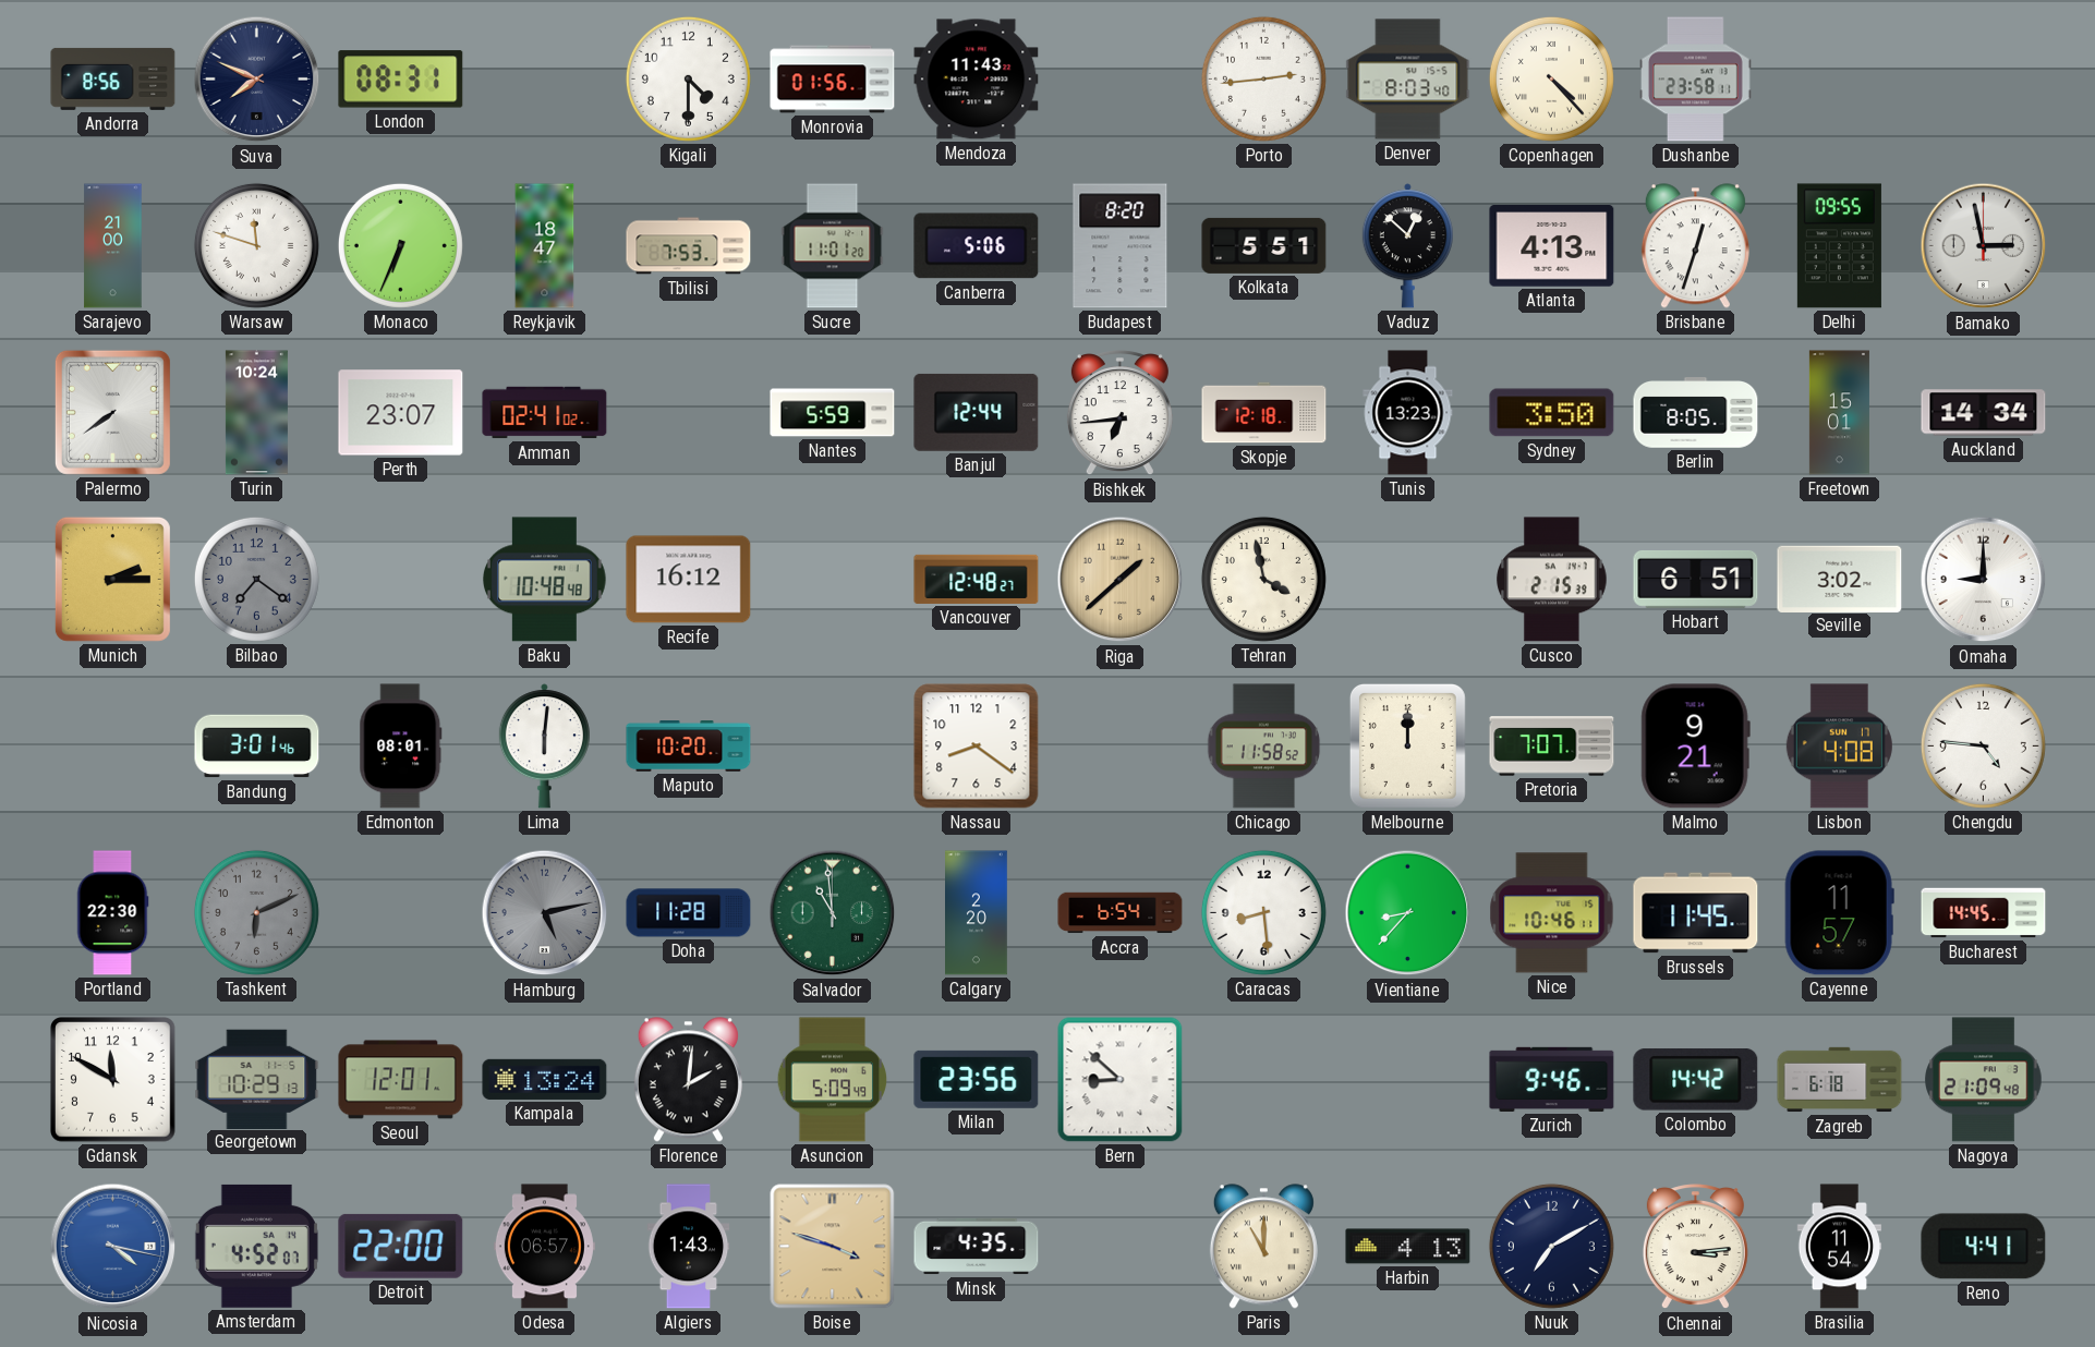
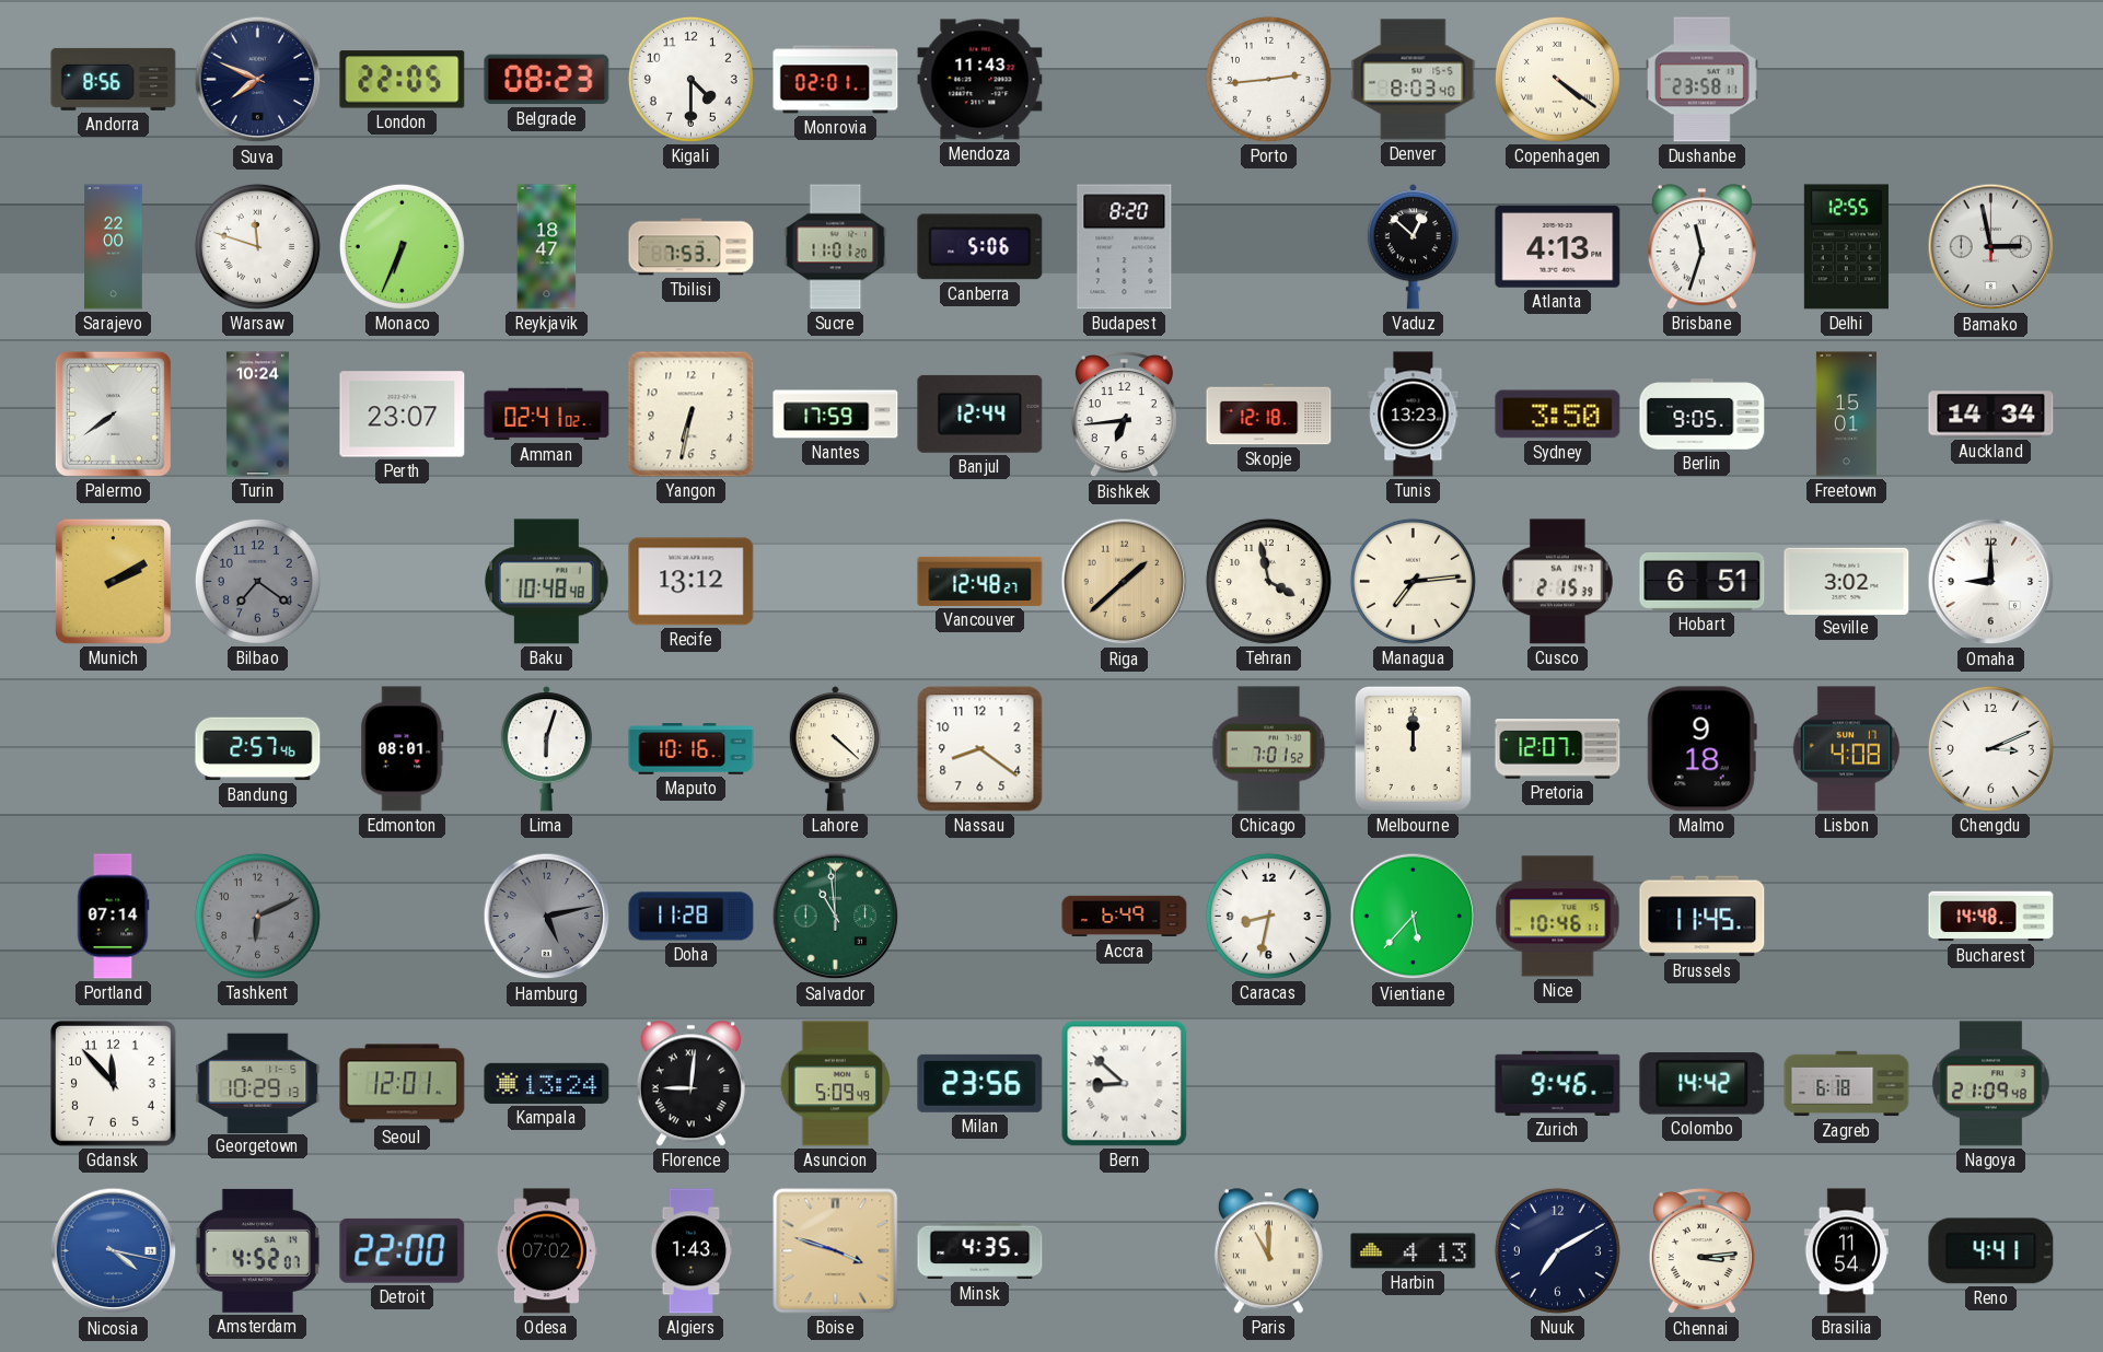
London: 08:31 -> 22:05
Belgrade: none -> 08:23
Monrovia: 01:56 -> 02:01
Copenhagen: 4:23 -> 4:21
Sarajevo: 21:00 -> 22:00
Kolkata: 5:51 -> none
Brisbane: 12:33 -> 11:33
Delhi: 09:55 -> 12:55
Yangon: none -> 6:32
Nantes: 5:59 -> 17:59
Berlin: 8:05 -> 9:05
Munich: 2:15 -> 2:10
Recife: 16:12 -> 13:12
Managua: none -> 7:14
Bandung: 3:01 -> 2:57
Lima: 6:01 -> 6:03
Maputo: 10:20 -> 10:16
Lahore: none -> 4:22
Chicago: 11:58 -> 7:01
Pretoria: 7:07 -> 12:07
Malmo: 9:21 -> 9:18
Chengdu: 4:46 -> 3:11
Portland: 22:30 -> 07:14
Calgary: 2:20 -> none
Accra: 6:54 -> 6:49
Caracas: 8:29 -> 8:32
Vientiane: 8:37 -> 5:37
Cayenne: 11:57 -> none
Bucharest: 14:45 -> 14:48
Gdansk: 11:50 -> 11:53
Florence: 2:01 -> 9:01
Odesa: 06:57 -> 07:02
